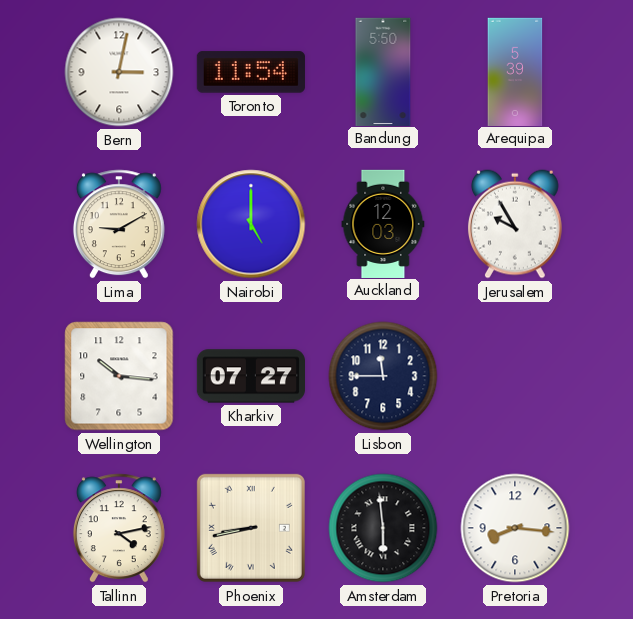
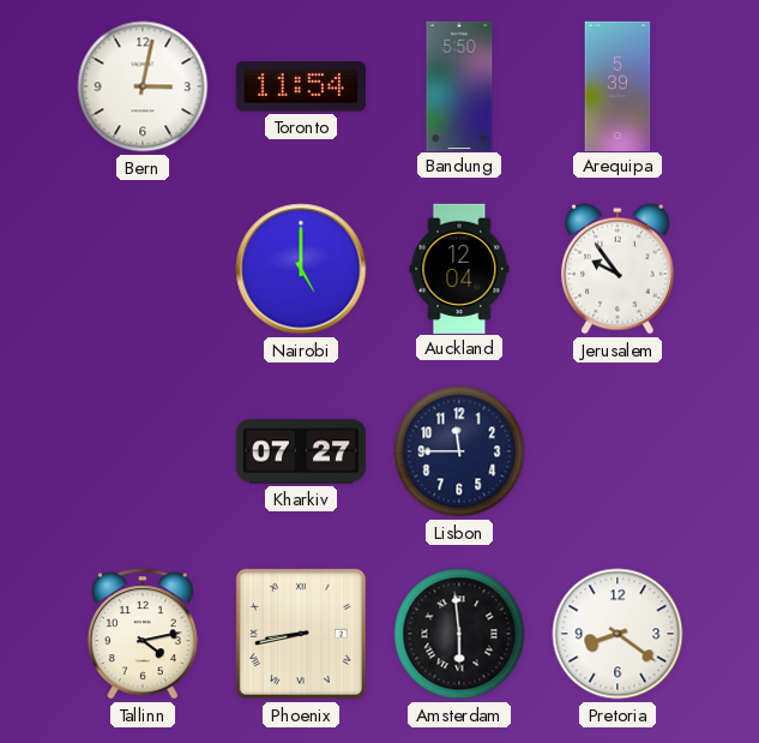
Lima: 9:10 -> none
Auckland: 12:03 -> 12:04
Jerusalem: 9:55 -> 9:54
Wellington: 10:16 -> none
Pretoria: 8:16 -> 8:21
